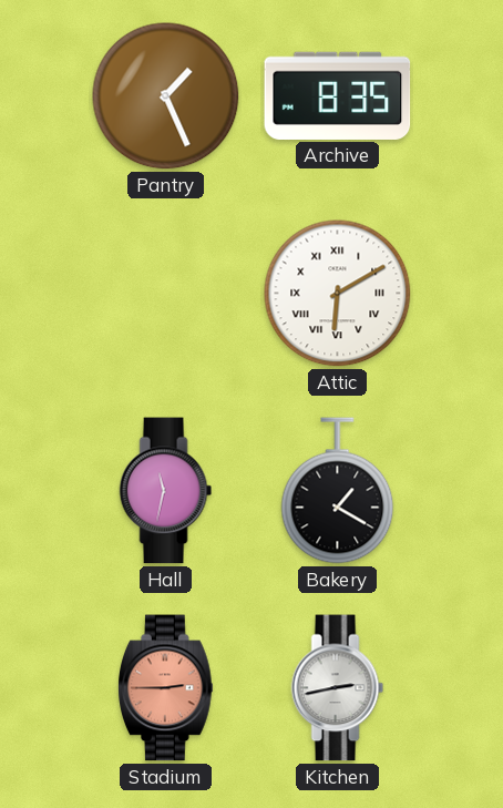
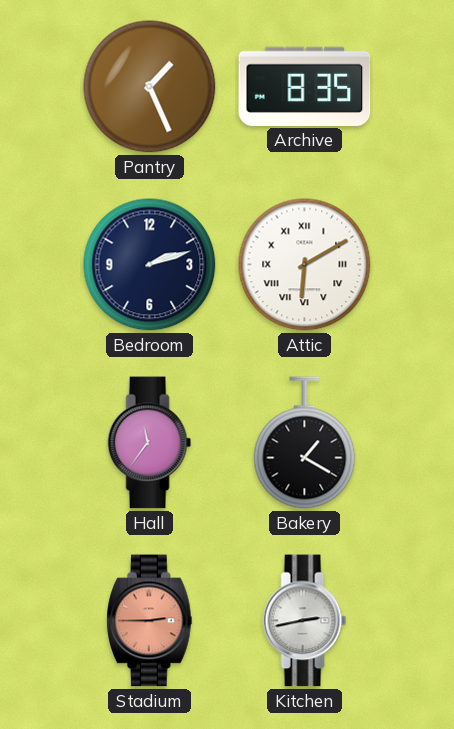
Bedroom: none -> 2:12
Hall: 11:32 -> 11:36
